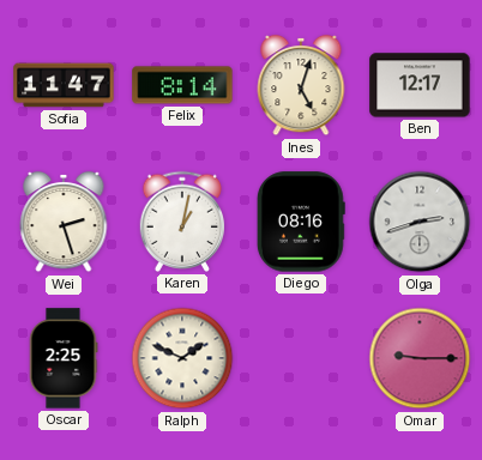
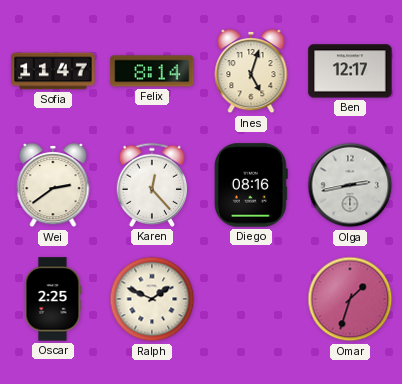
Wei: 2:27 -> 2:39
Karen: 1:02 -> 12:23
Olga: 2:42 -> 2:43
Omar: 9:15 -> 1:33
